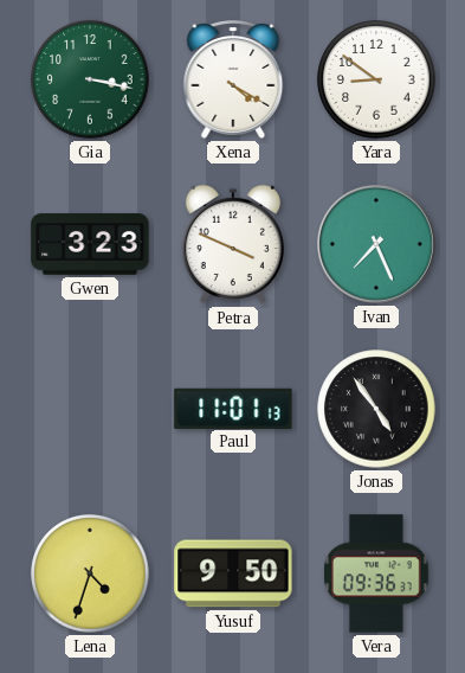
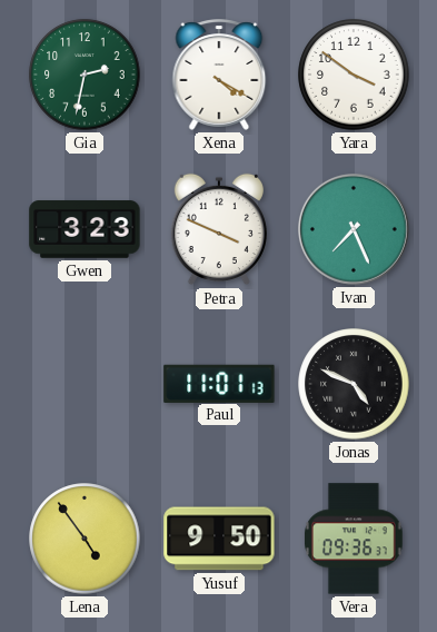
Gia: 3:17 -> 2:32
Yara: 8:51 -> 3:51
Jonas: 4:54 -> 4:49
Lena: 4:33 -> 4:54
